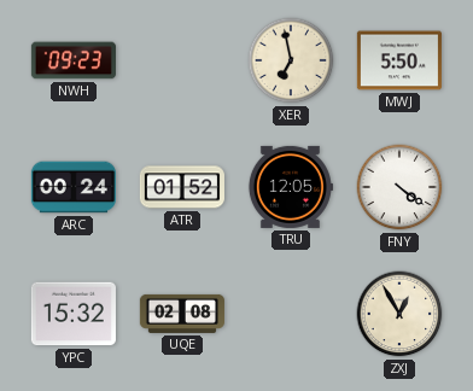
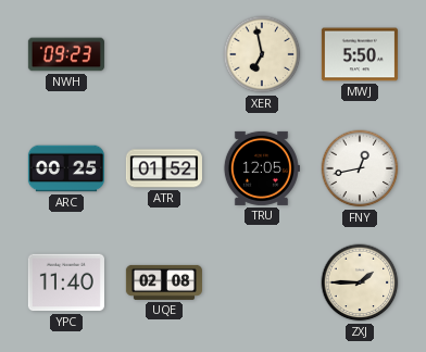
ARC: 00:24 -> 00:25
FNY: 4:21 -> 12:43
YPC: 15:32 -> 11:40
ZXJ: 12:55 -> 1:45
